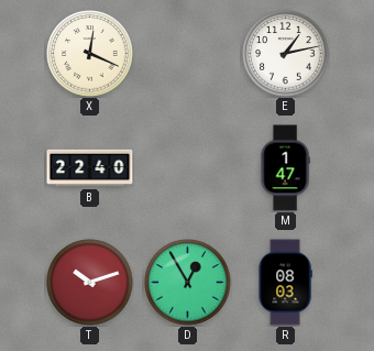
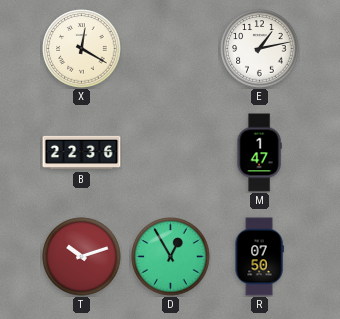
X: 12:19 -> 12:20
B: 22:40 -> 22:36
R: 08:03 -> 07:50
